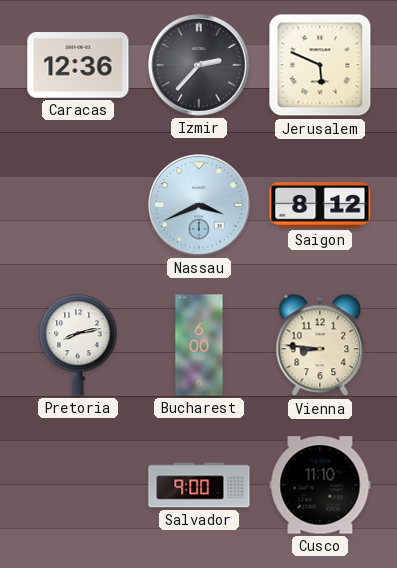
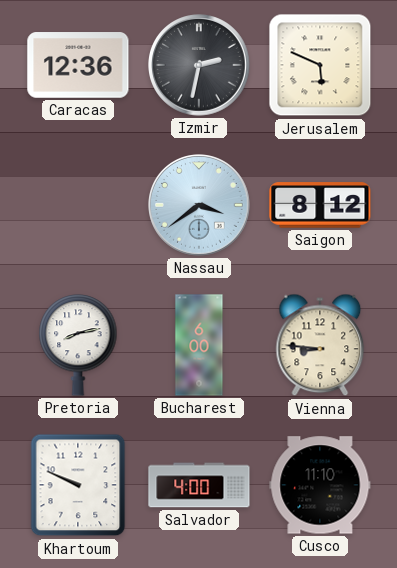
Izmir: 2:37 -> 2:32
Nassau: 3:41 -> 3:39
Khartoum: none -> 9:49
Salvador: 9:00 -> 4:00
